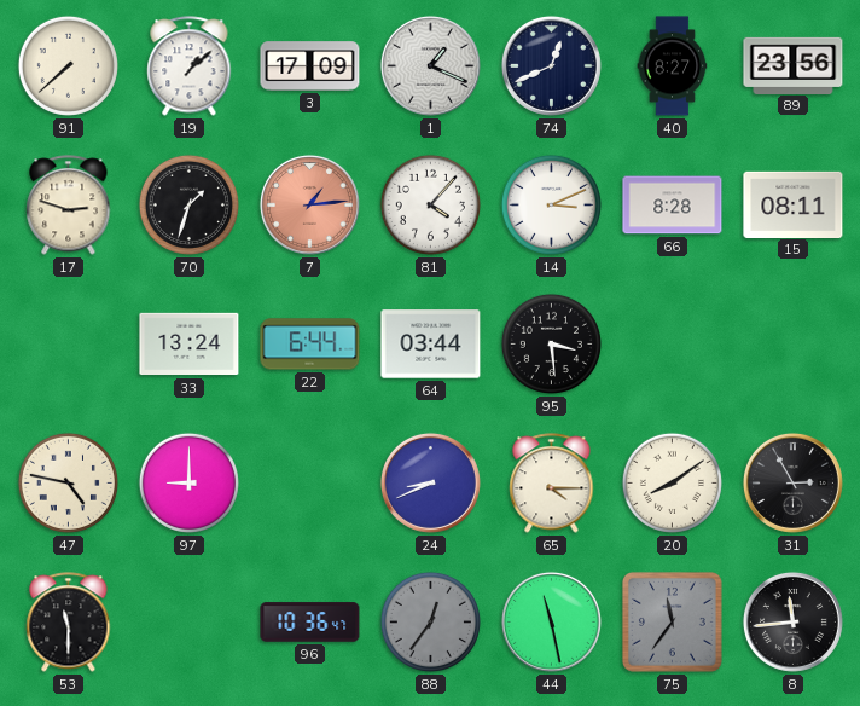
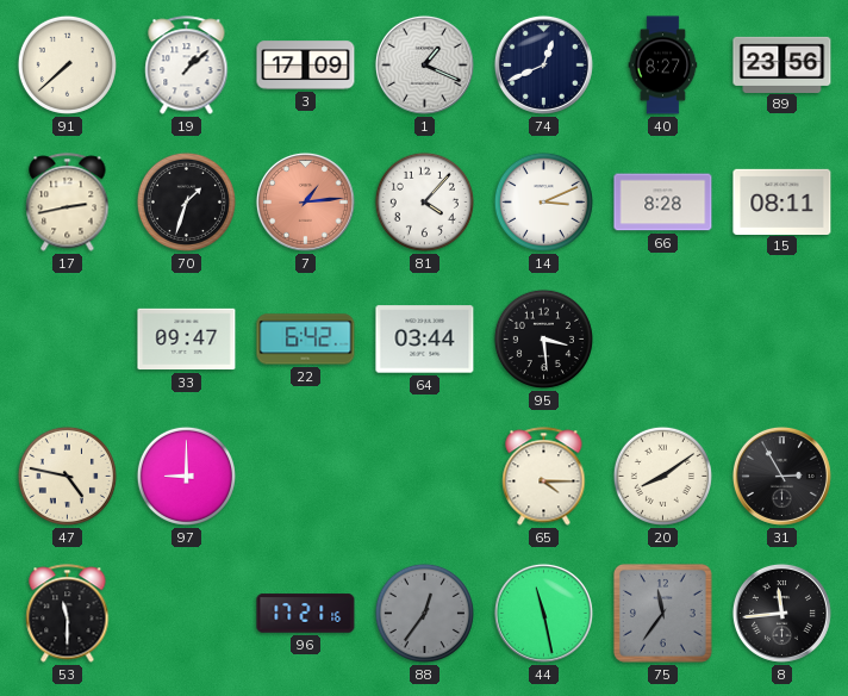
17: 2:48 -> 2:43
33: 13:24 -> 09:47
22: 6:44 -> 6:42
24: 8:41 -> none
96: 10:36 -> 17:21
